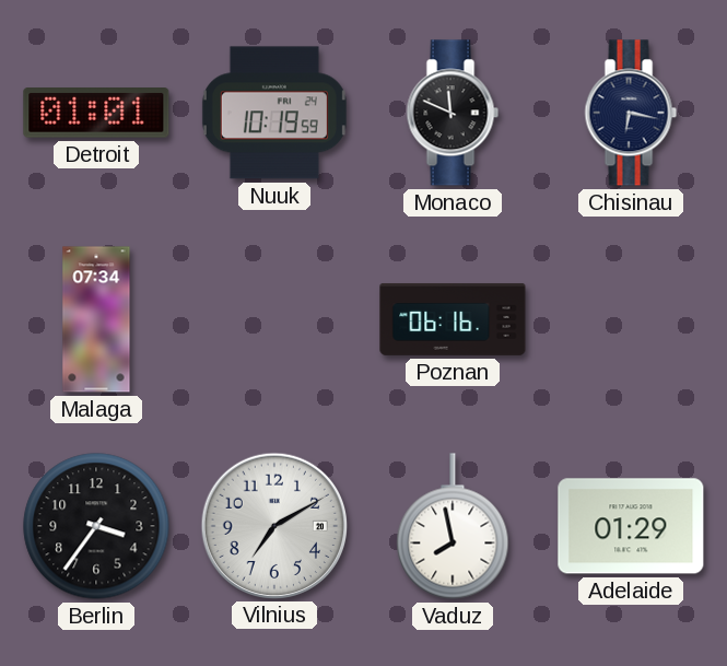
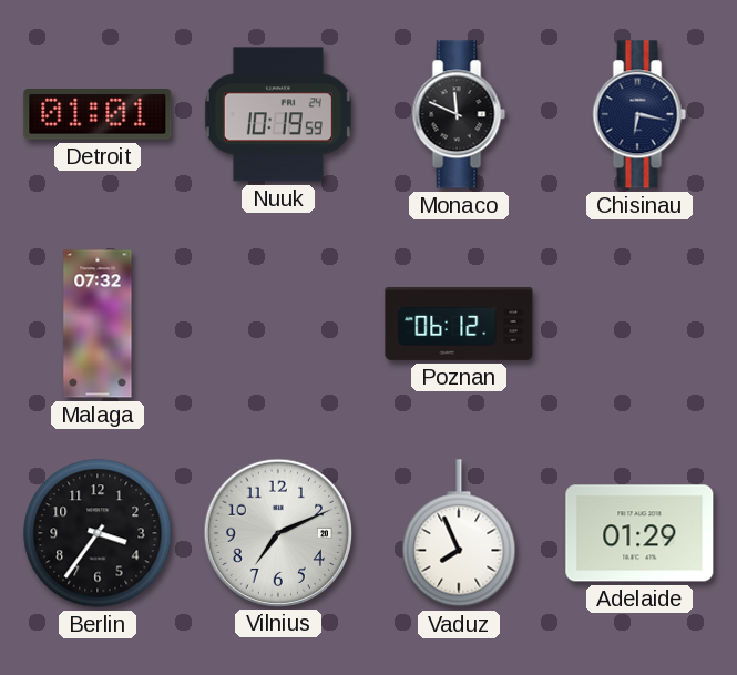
Malaga: 07:34 -> 07:32
Poznan: 06:16 -> 06:12
Vilnius: 7:10 -> 7:11
Vaduz: 7:58 -> 7:56
